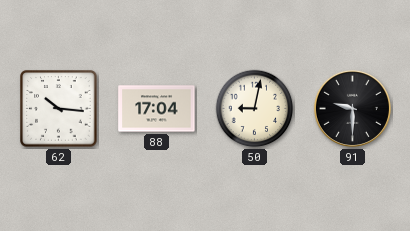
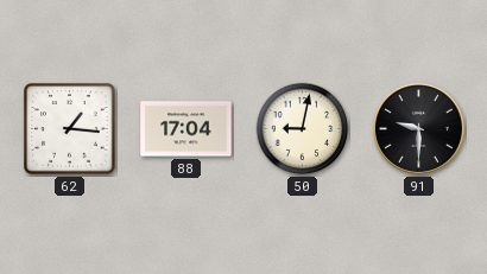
62: 10:16 -> 1:16
